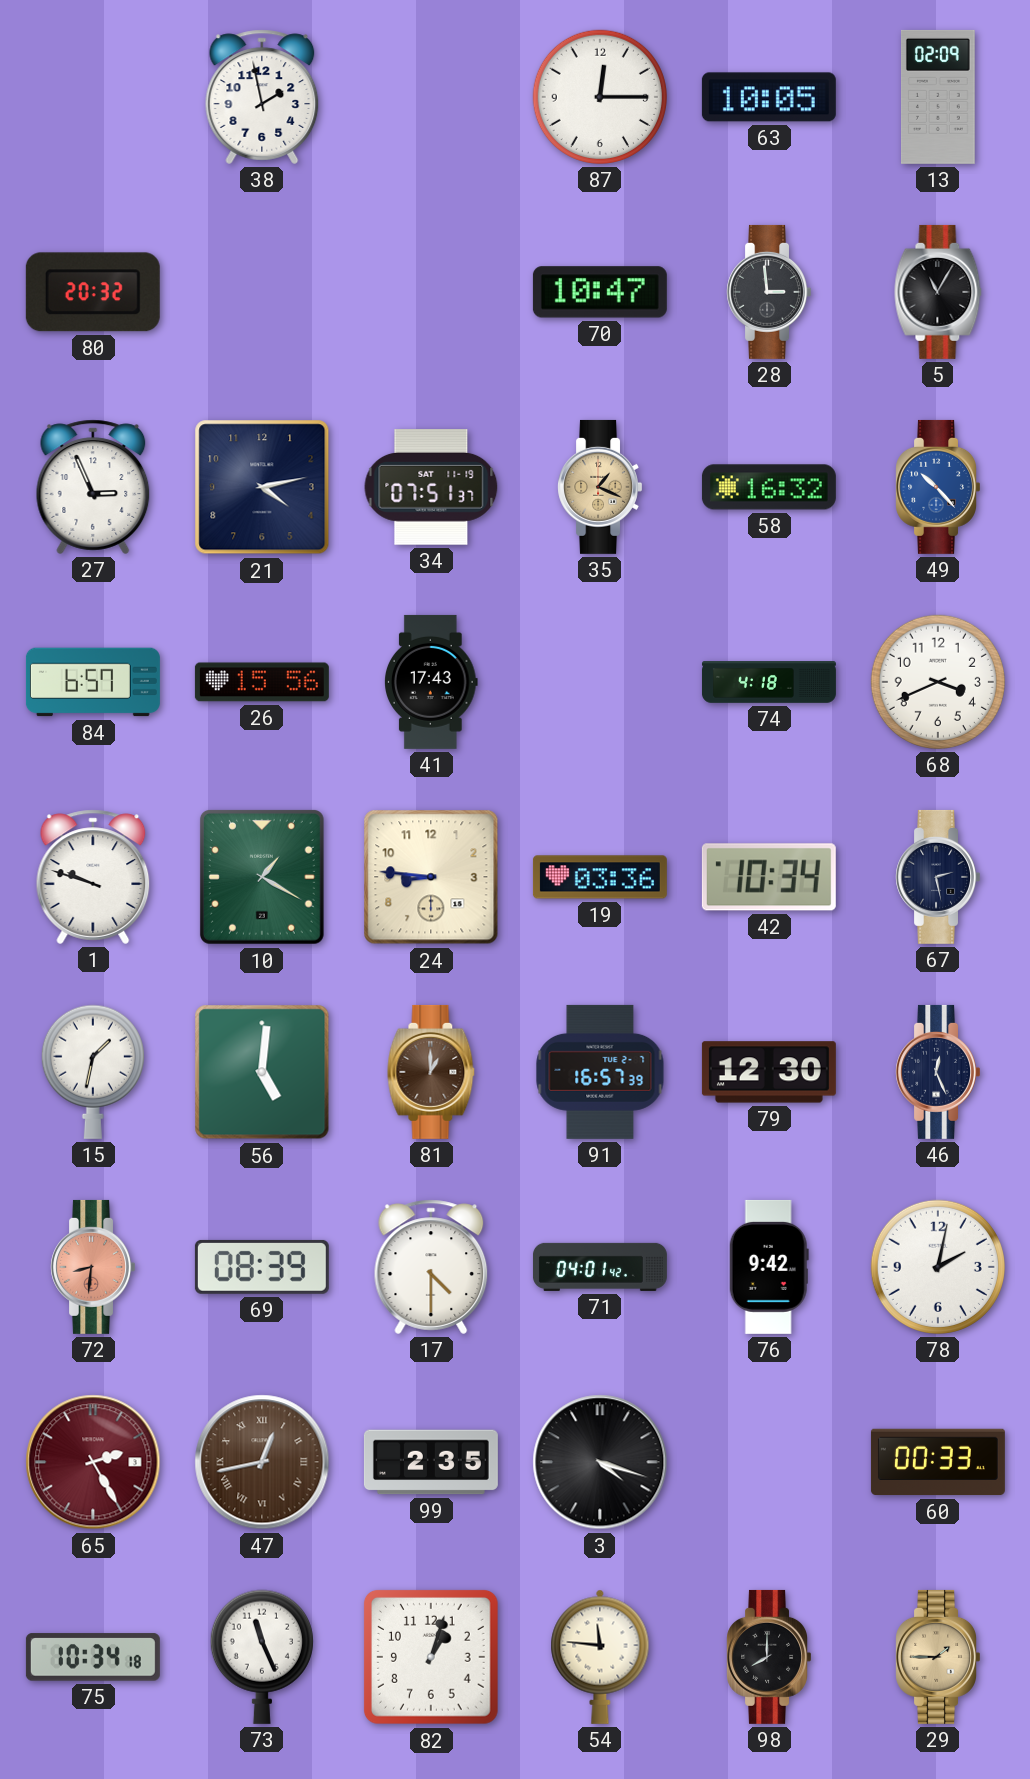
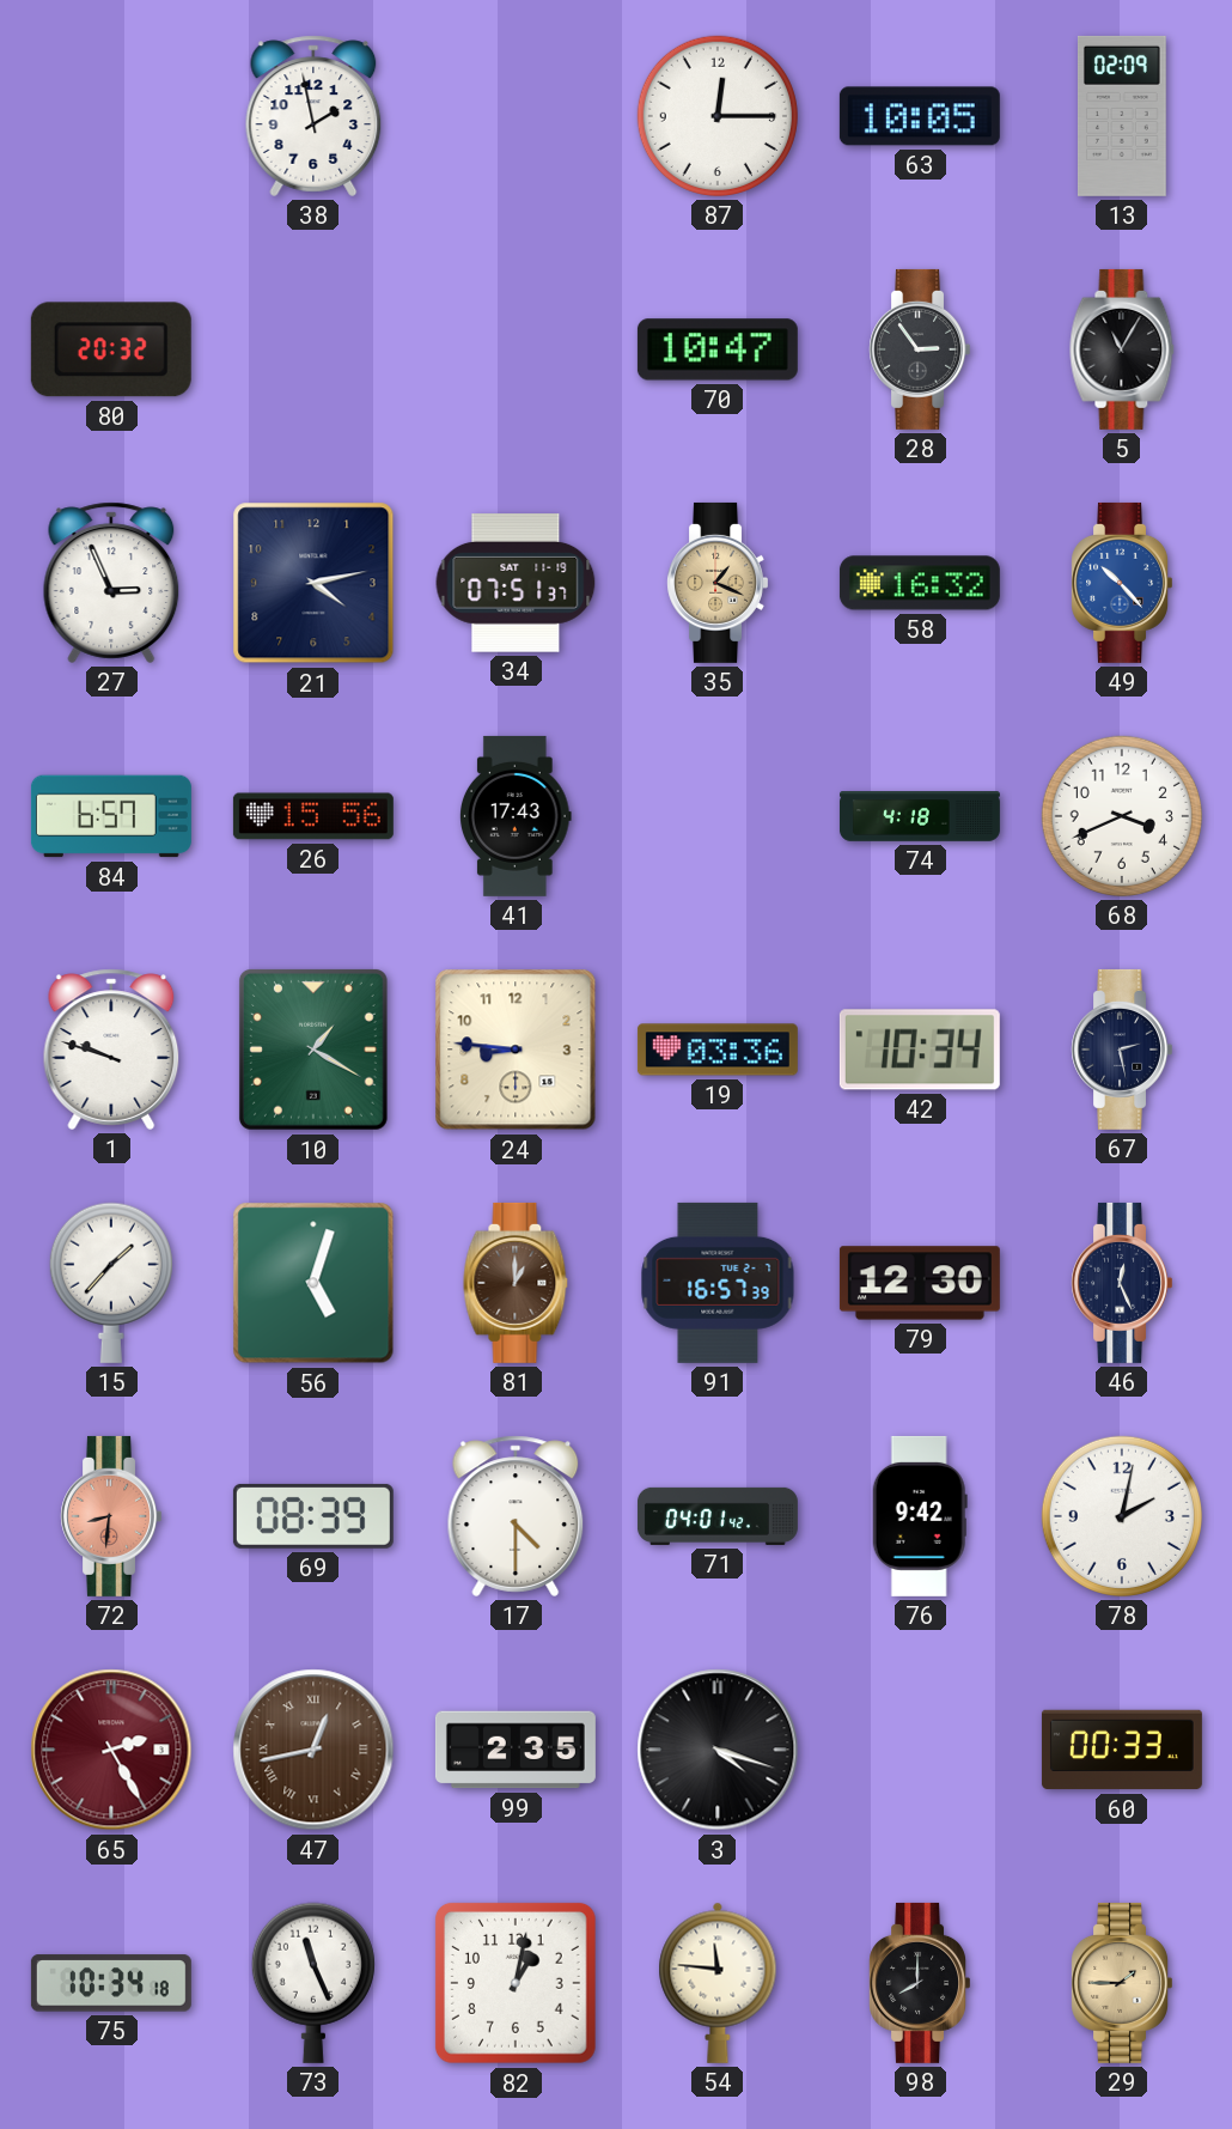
28: 2:59 -> 2:54
15: 1:32 -> 1:37
56: 5:01 -> 5:03
82: 1:03 -> 1:02
